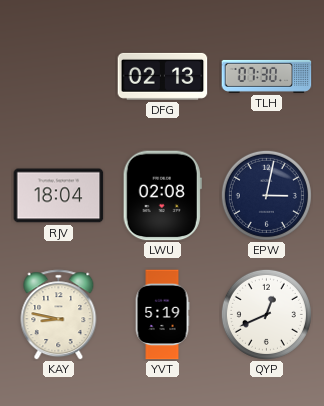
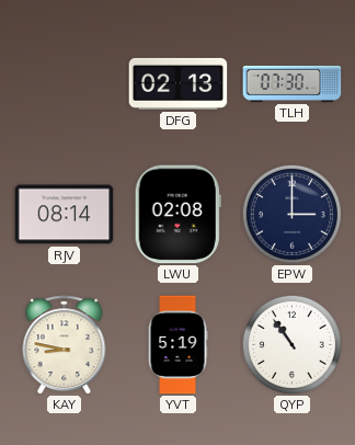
RJV: 18:04 -> 08:14
EPW: 3:02 -> 3:00
QYP: 12:41 -> 10:54
